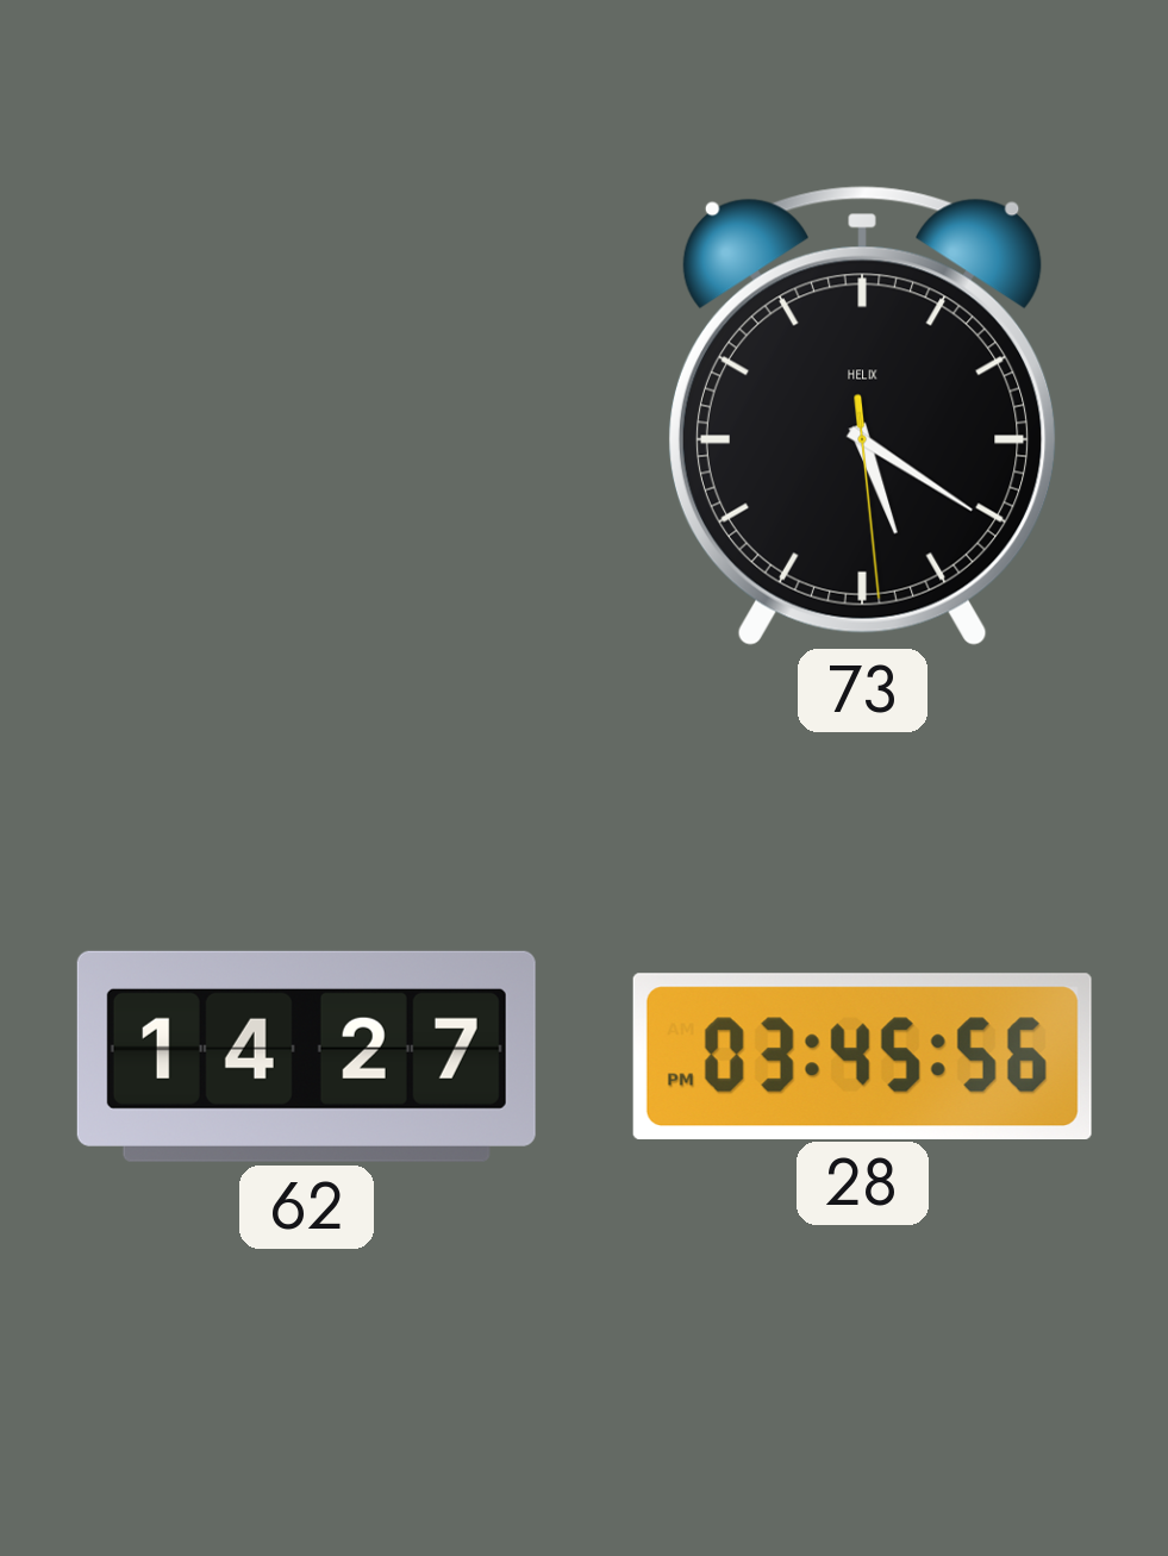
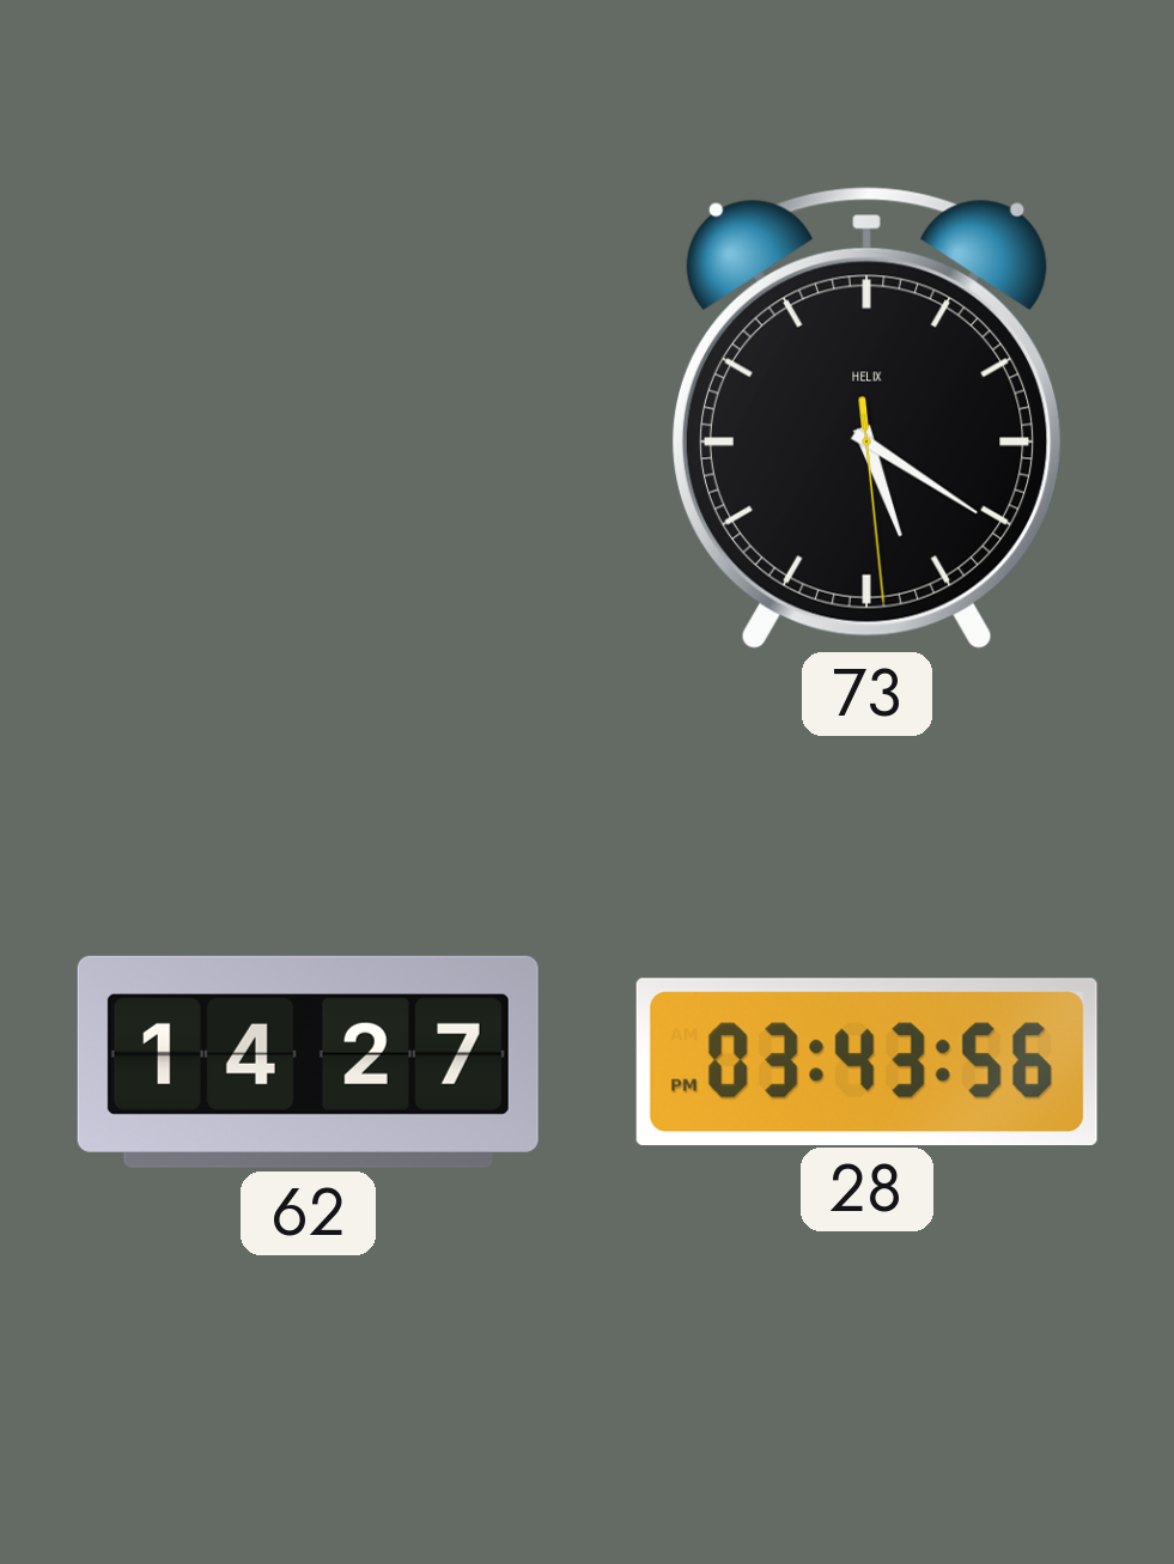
28: 03:45 -> 03:43
